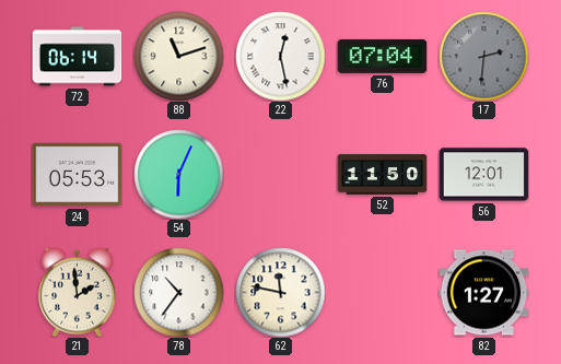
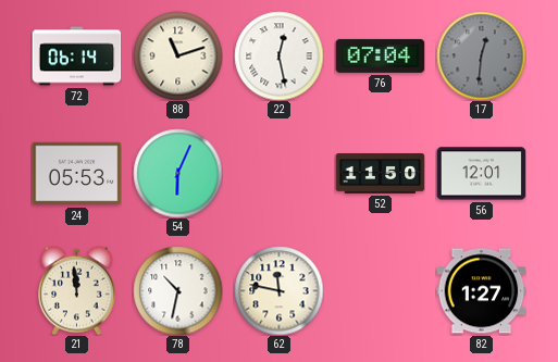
17: 2:31 -> 12:31
21: 1:59 -> 11:59
78: 10:36 -> 10:32
